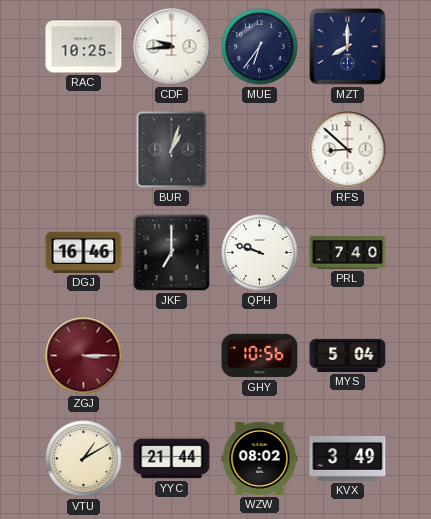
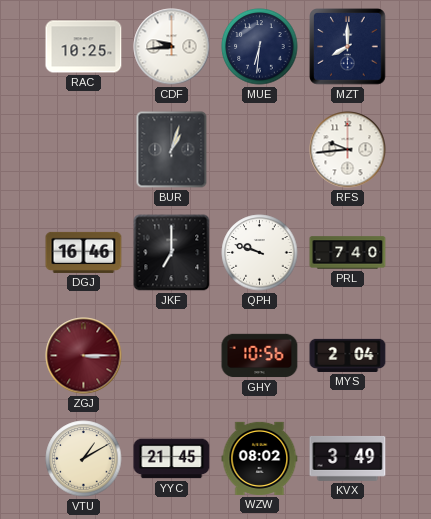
MUE: 6:36 -> 6:31
RFS: 8:52 -> 9:44
MYS: 5:04 -> 2:04
YYC: 21:44 -> 21:45
